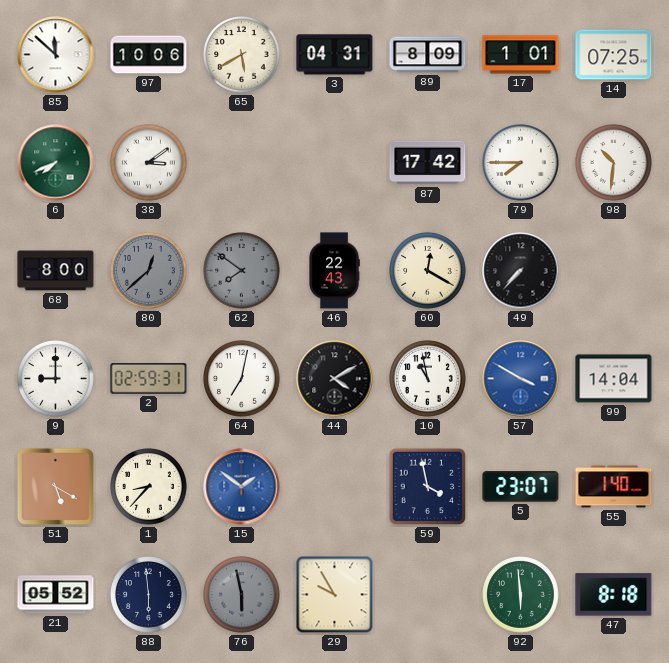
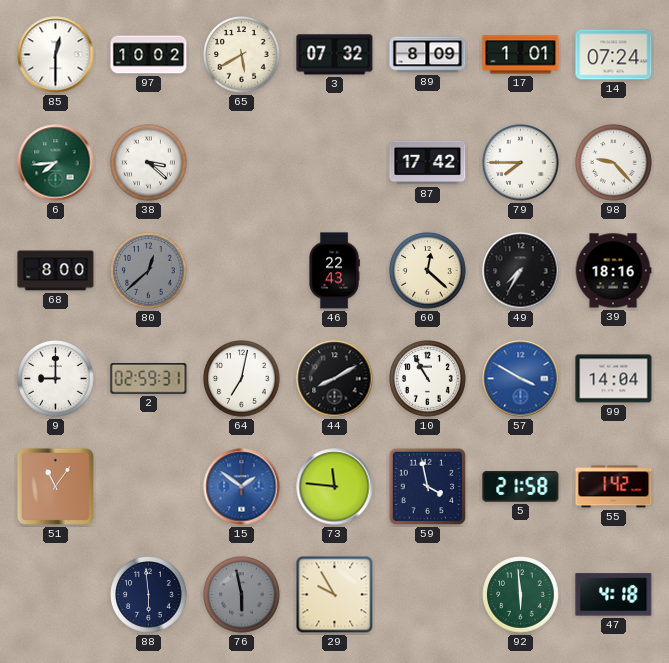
85: 11:52 -> 12:30
97: 10:06 -> 10:02
3: 04:31 -> 07:32
14: 07:25 -> 07:24
6: 7:41 -> 7:44
38: 3:09 -> 3:22
98: 10:31 -> 9:23
62: 7:51 -> none
60: 12:20 -> 12:22
49: 7:37 -> 7:35
39: none -> 18:16
44: 4:10 -> 8:10
10: 10:58 -> 10:55
51: 5:20 -> 11:06
1: 8:37 -> none
73: none -> 11:46
5: 23:07 -> 21:58
55: 1:40 -> 1:42
21: 05:52 -> none
47: 8:18 -> 4:18
